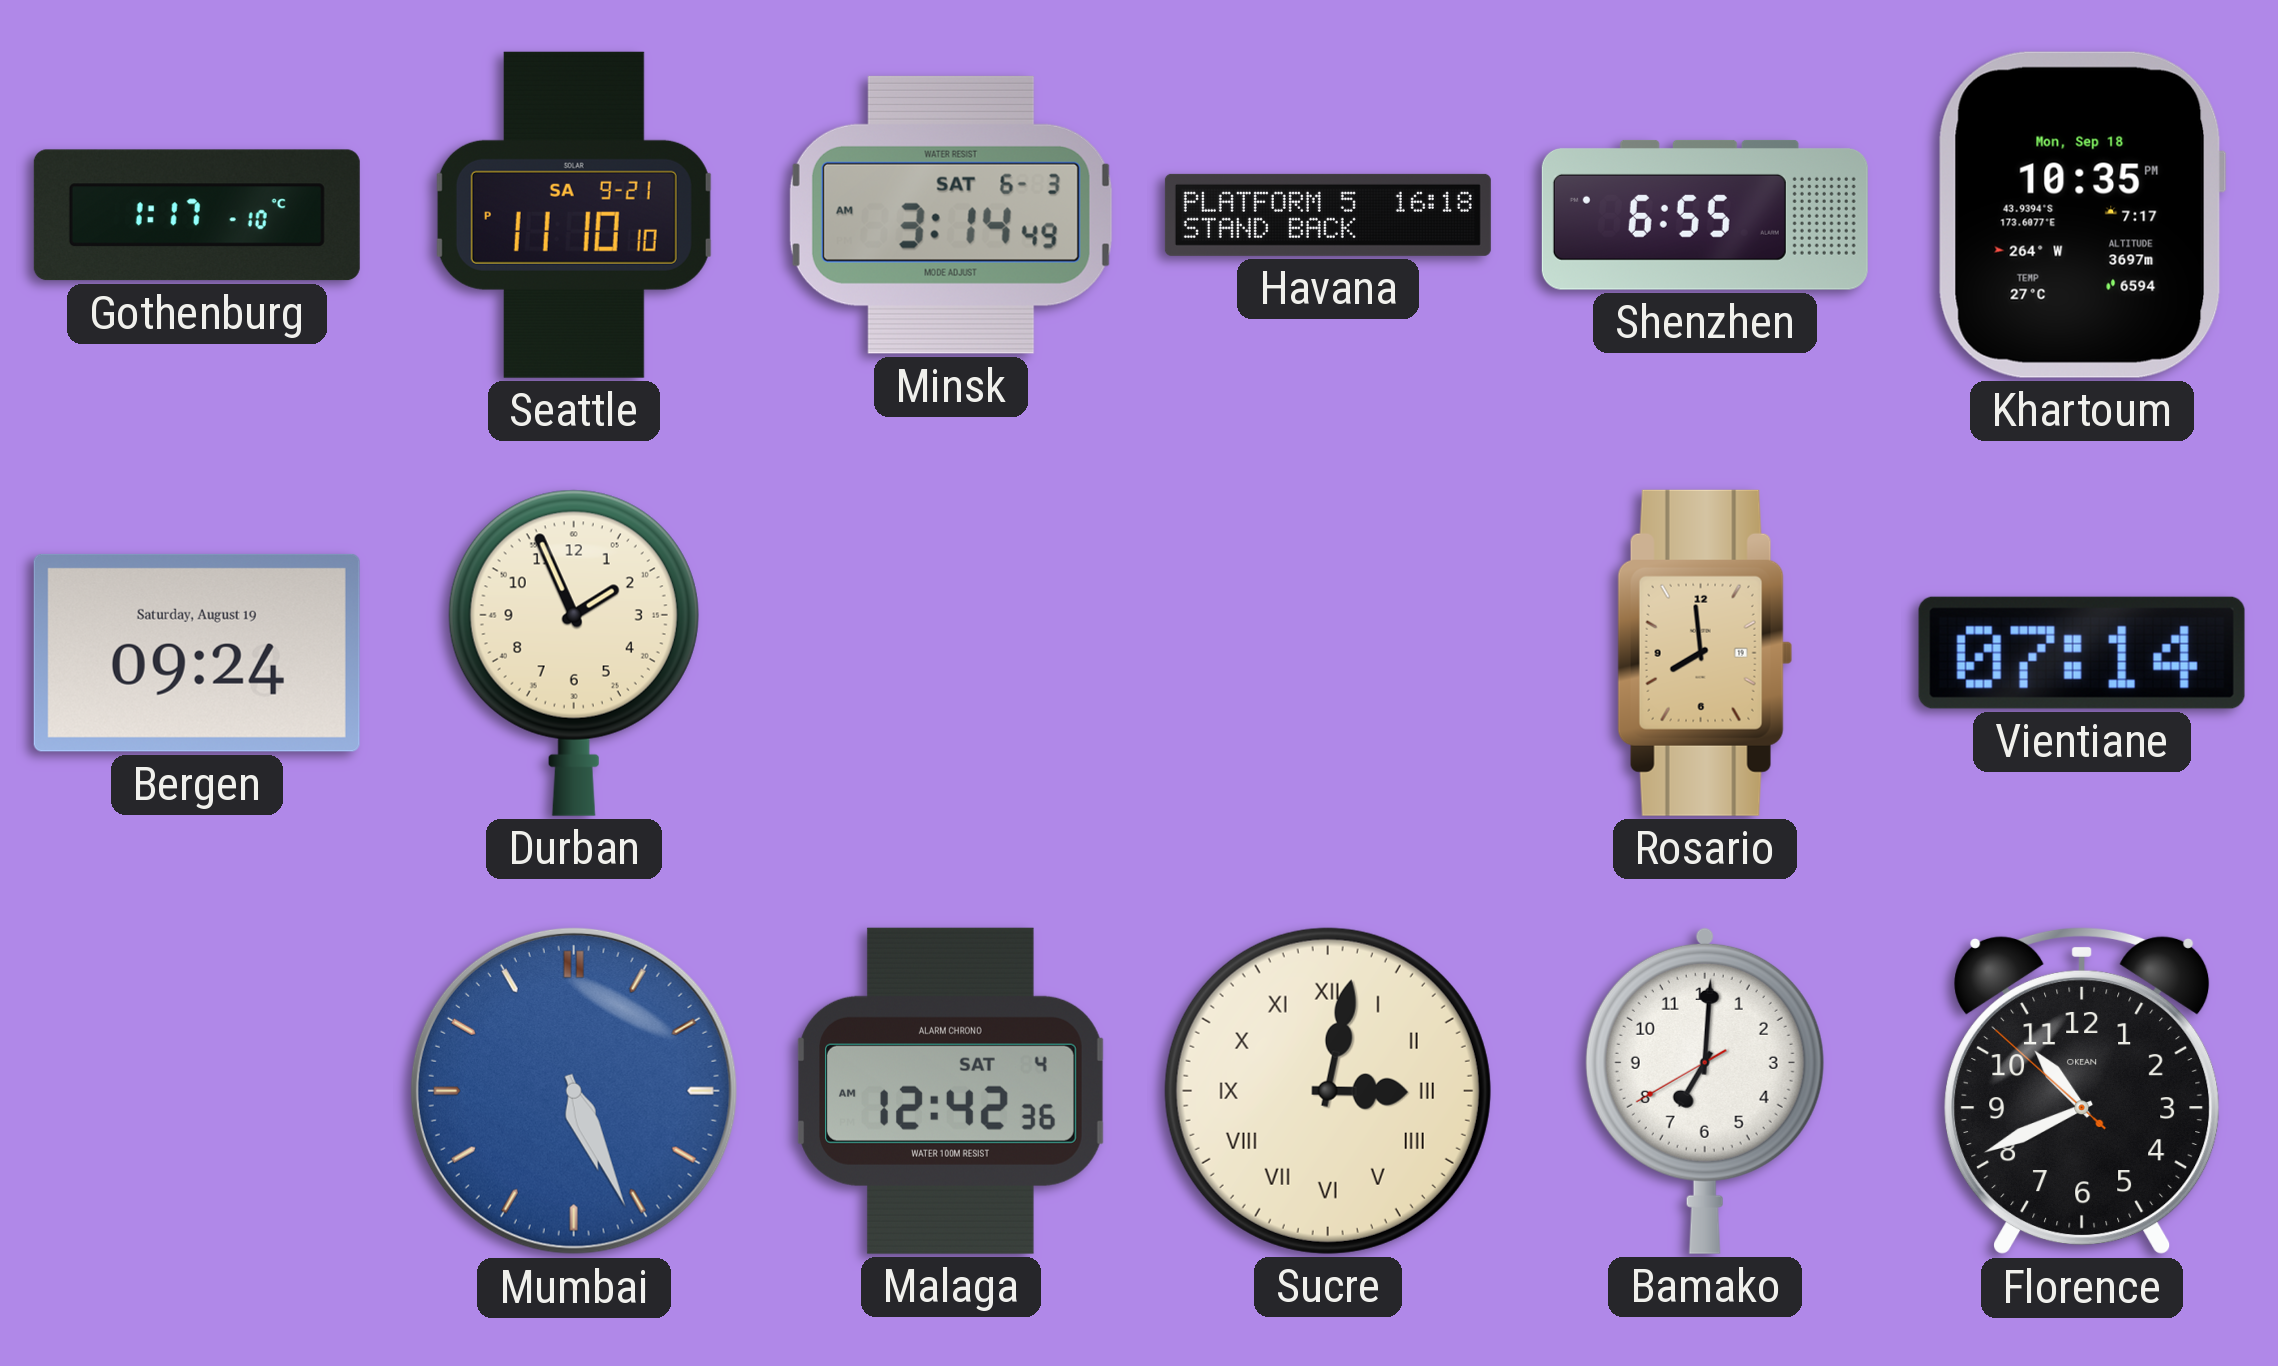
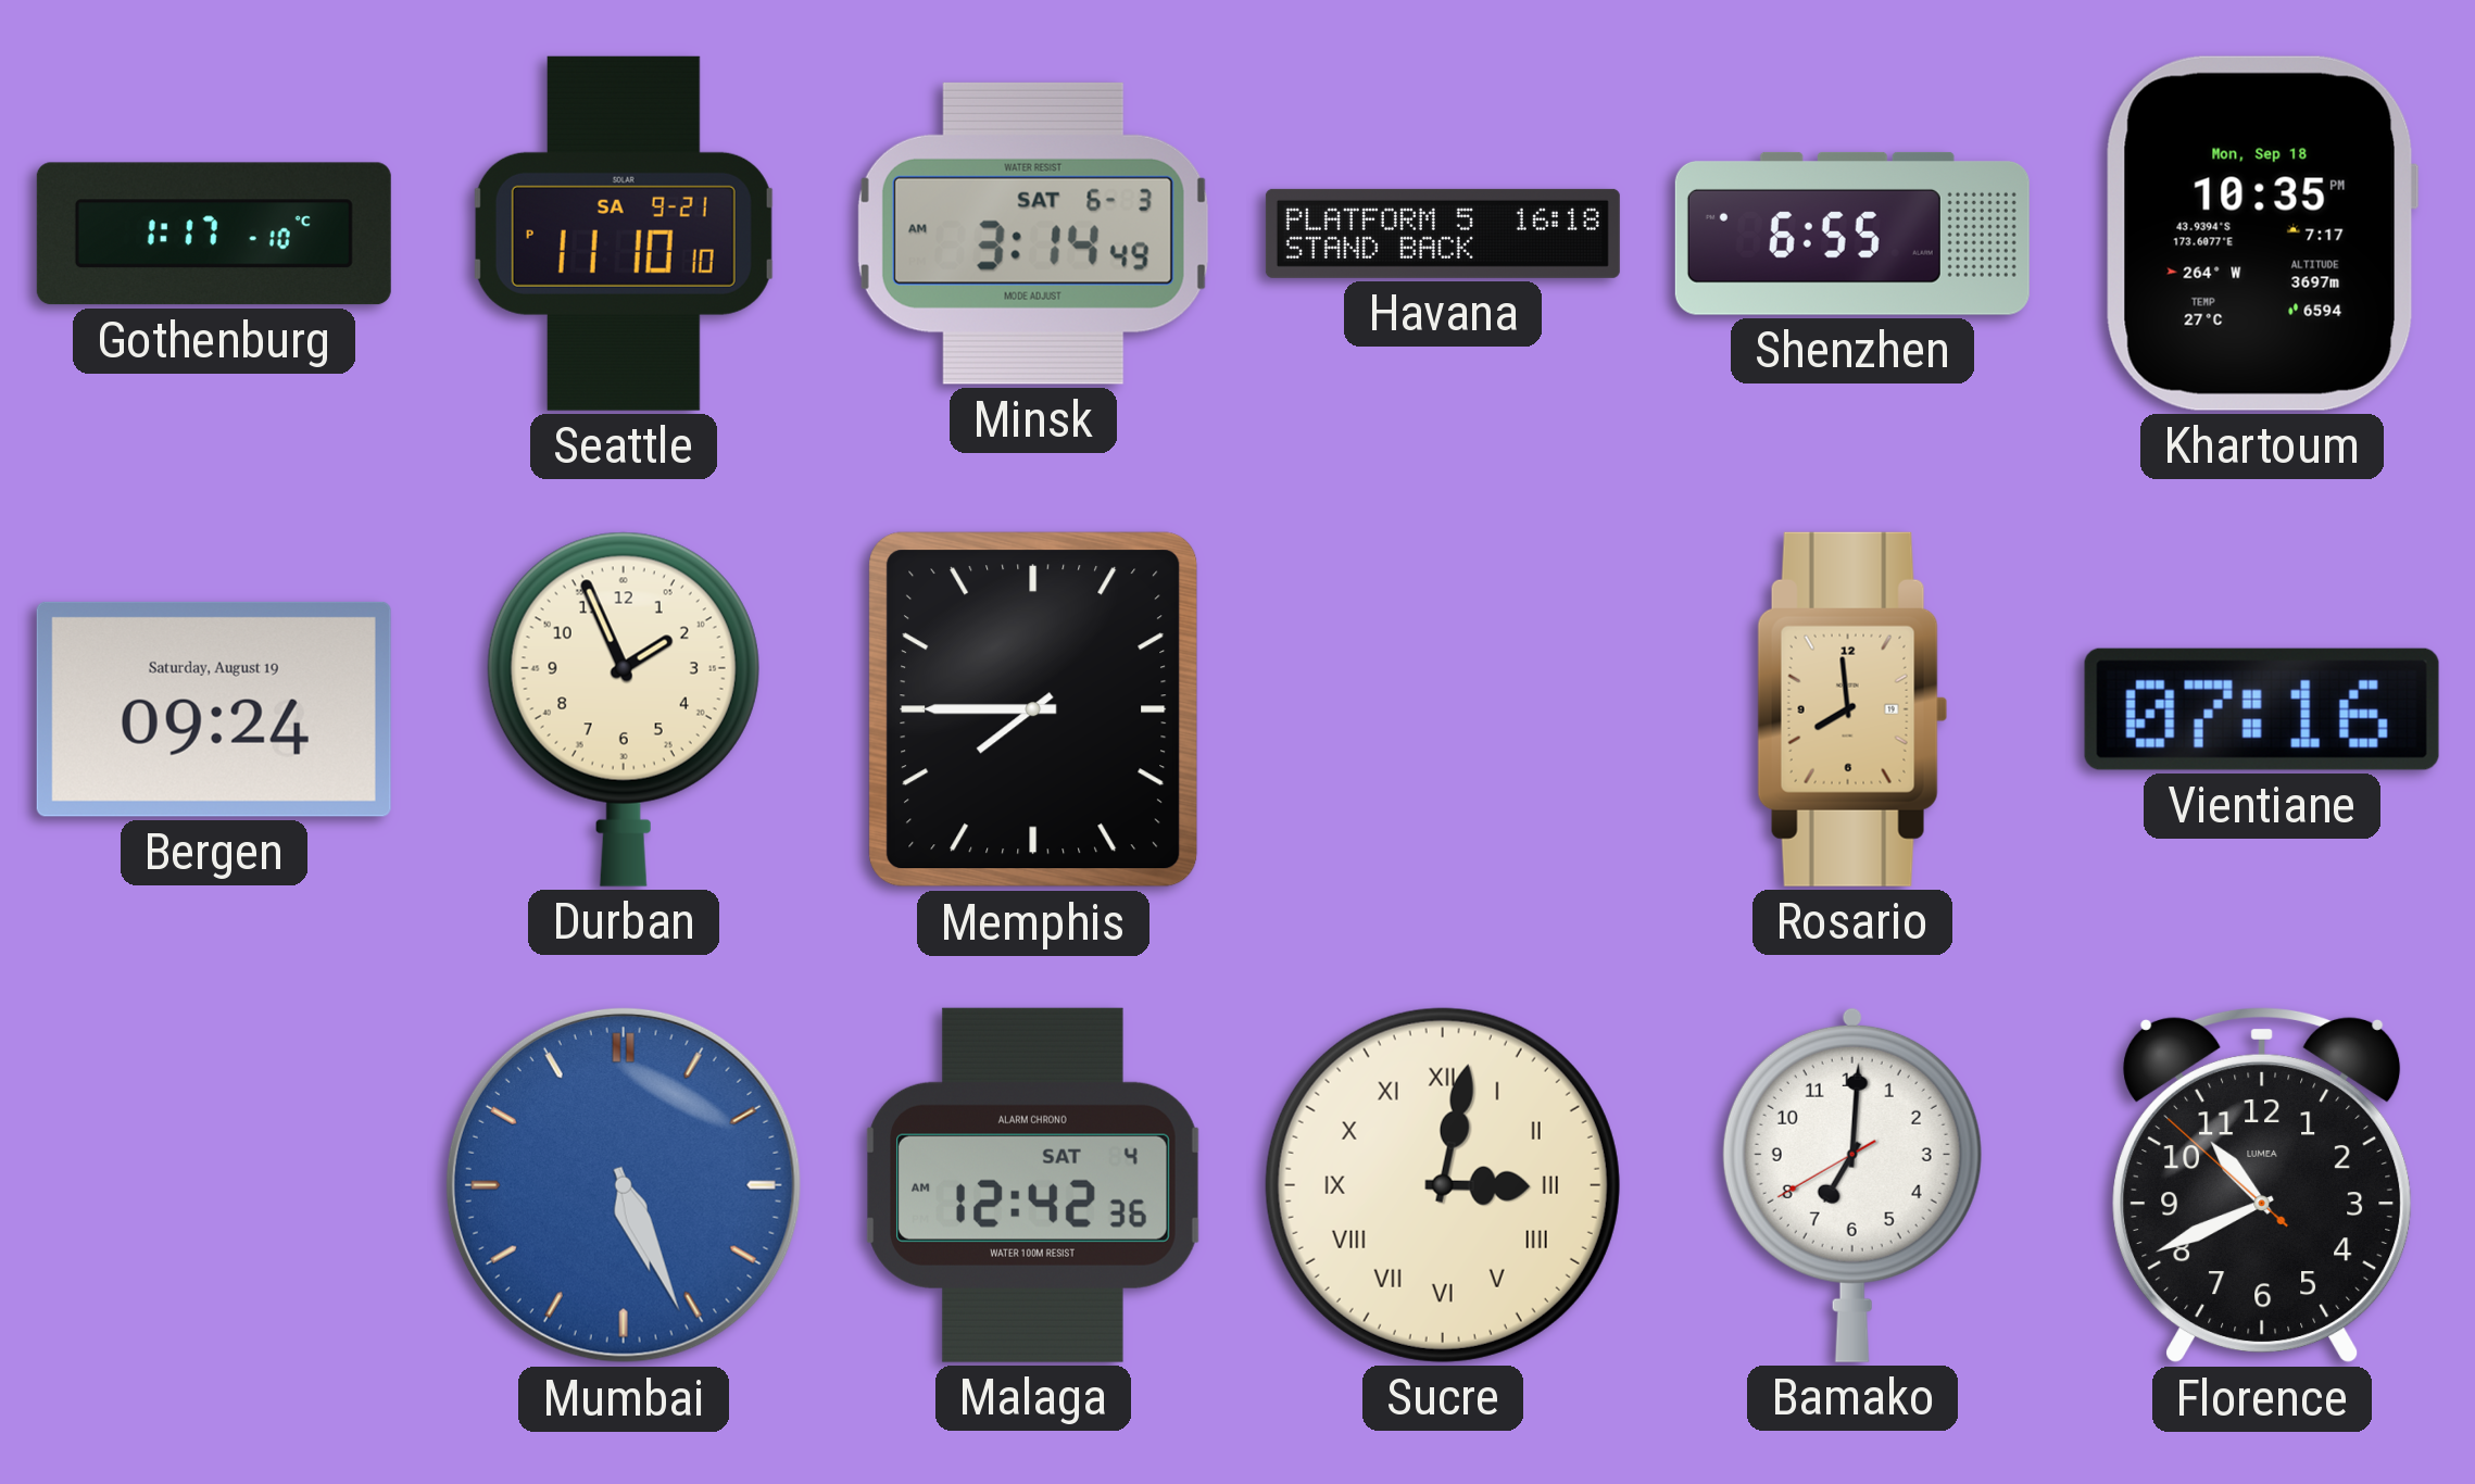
Memphis: none -> 7:45
Vientiane: 07:14 -> 07:16
Florence brand: OKEAN -> LUMEA
